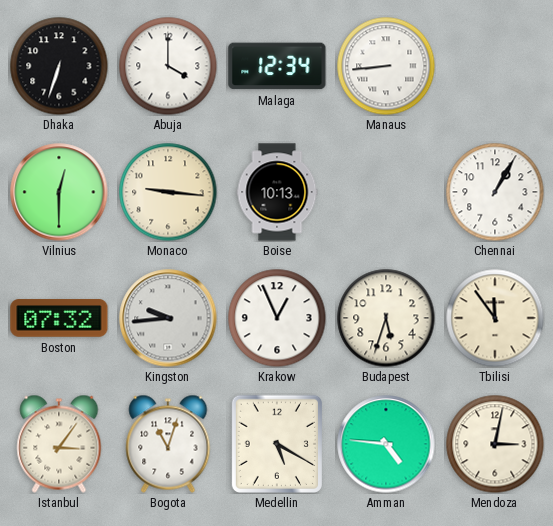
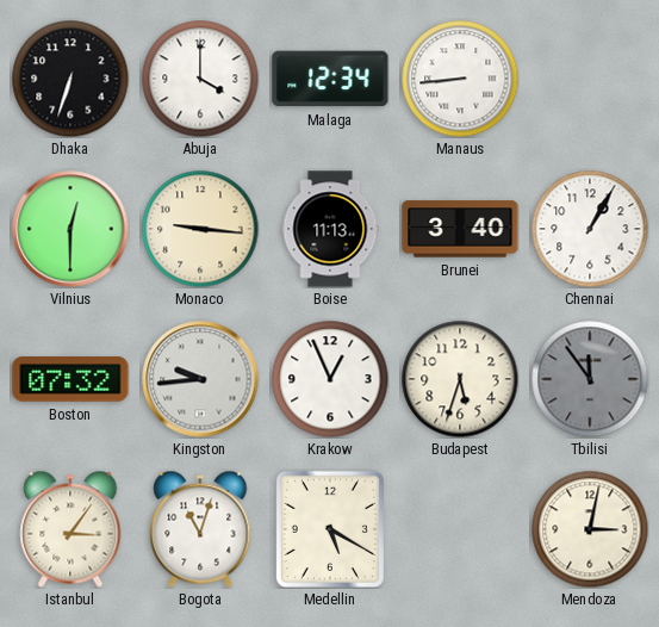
Boise: 10:13 -> 11:13
Brunei: none -> 3:40
Tbilisi dial: cream -> grey
Amman: 4:46 -> none
